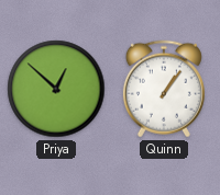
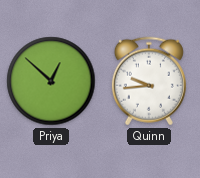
Quinn: 1:06 -> 9:44
